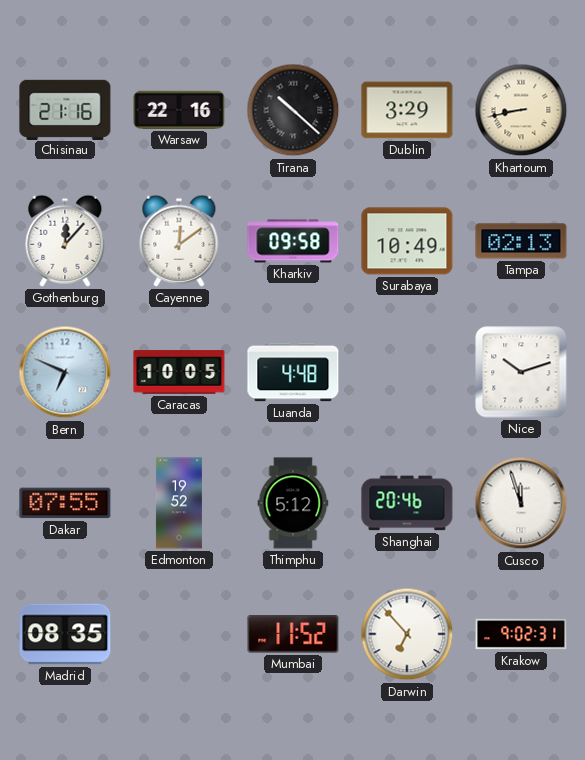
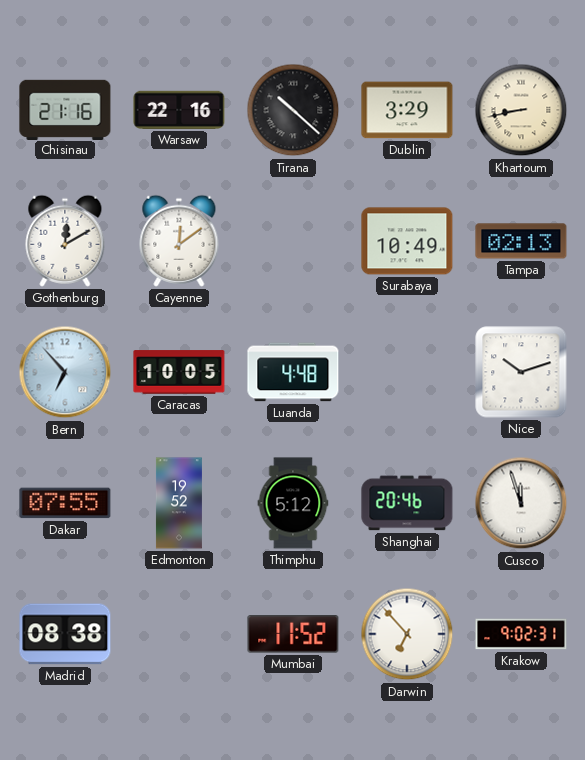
Gothenburg: 12:07 -> 12:10
Kharkiv: 09:58 -> none
Bern: 6:49 -> 6:53
Madrid: 08:35 -> 08:38
